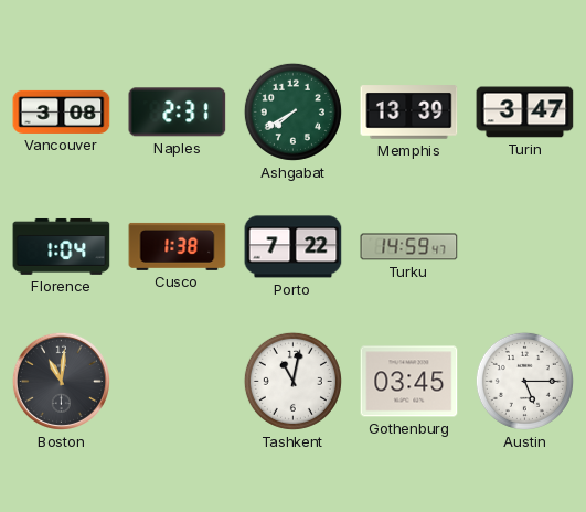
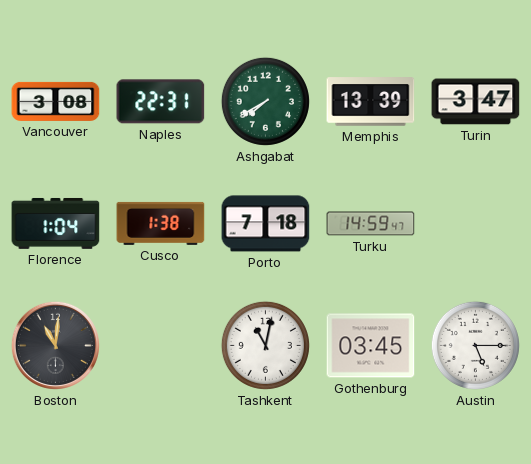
Naples: 2:31 -> 22:31
Porto: 7:22 -> 7:18
